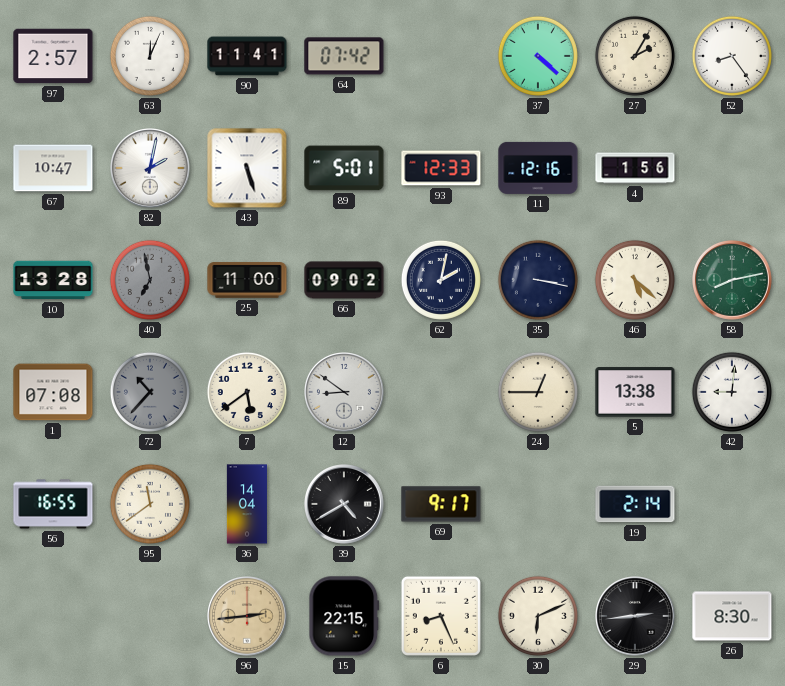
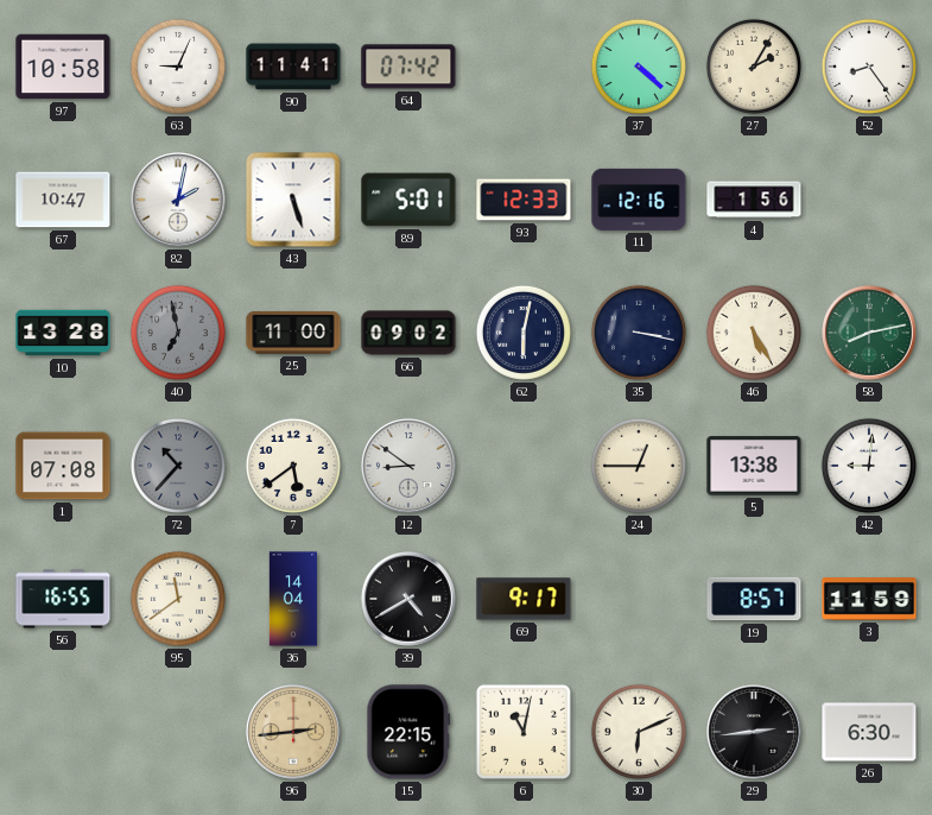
97: 2:57 -> 10:58
63: 12:04 -> 9:04
62: 2:02 -> 6:02
46: 5:22 -> 5:25
19: 2:14 -> 8:57
3: none -> 11:59
6: 8:26 -> 11:02
26: 8:30 -> 6:30
